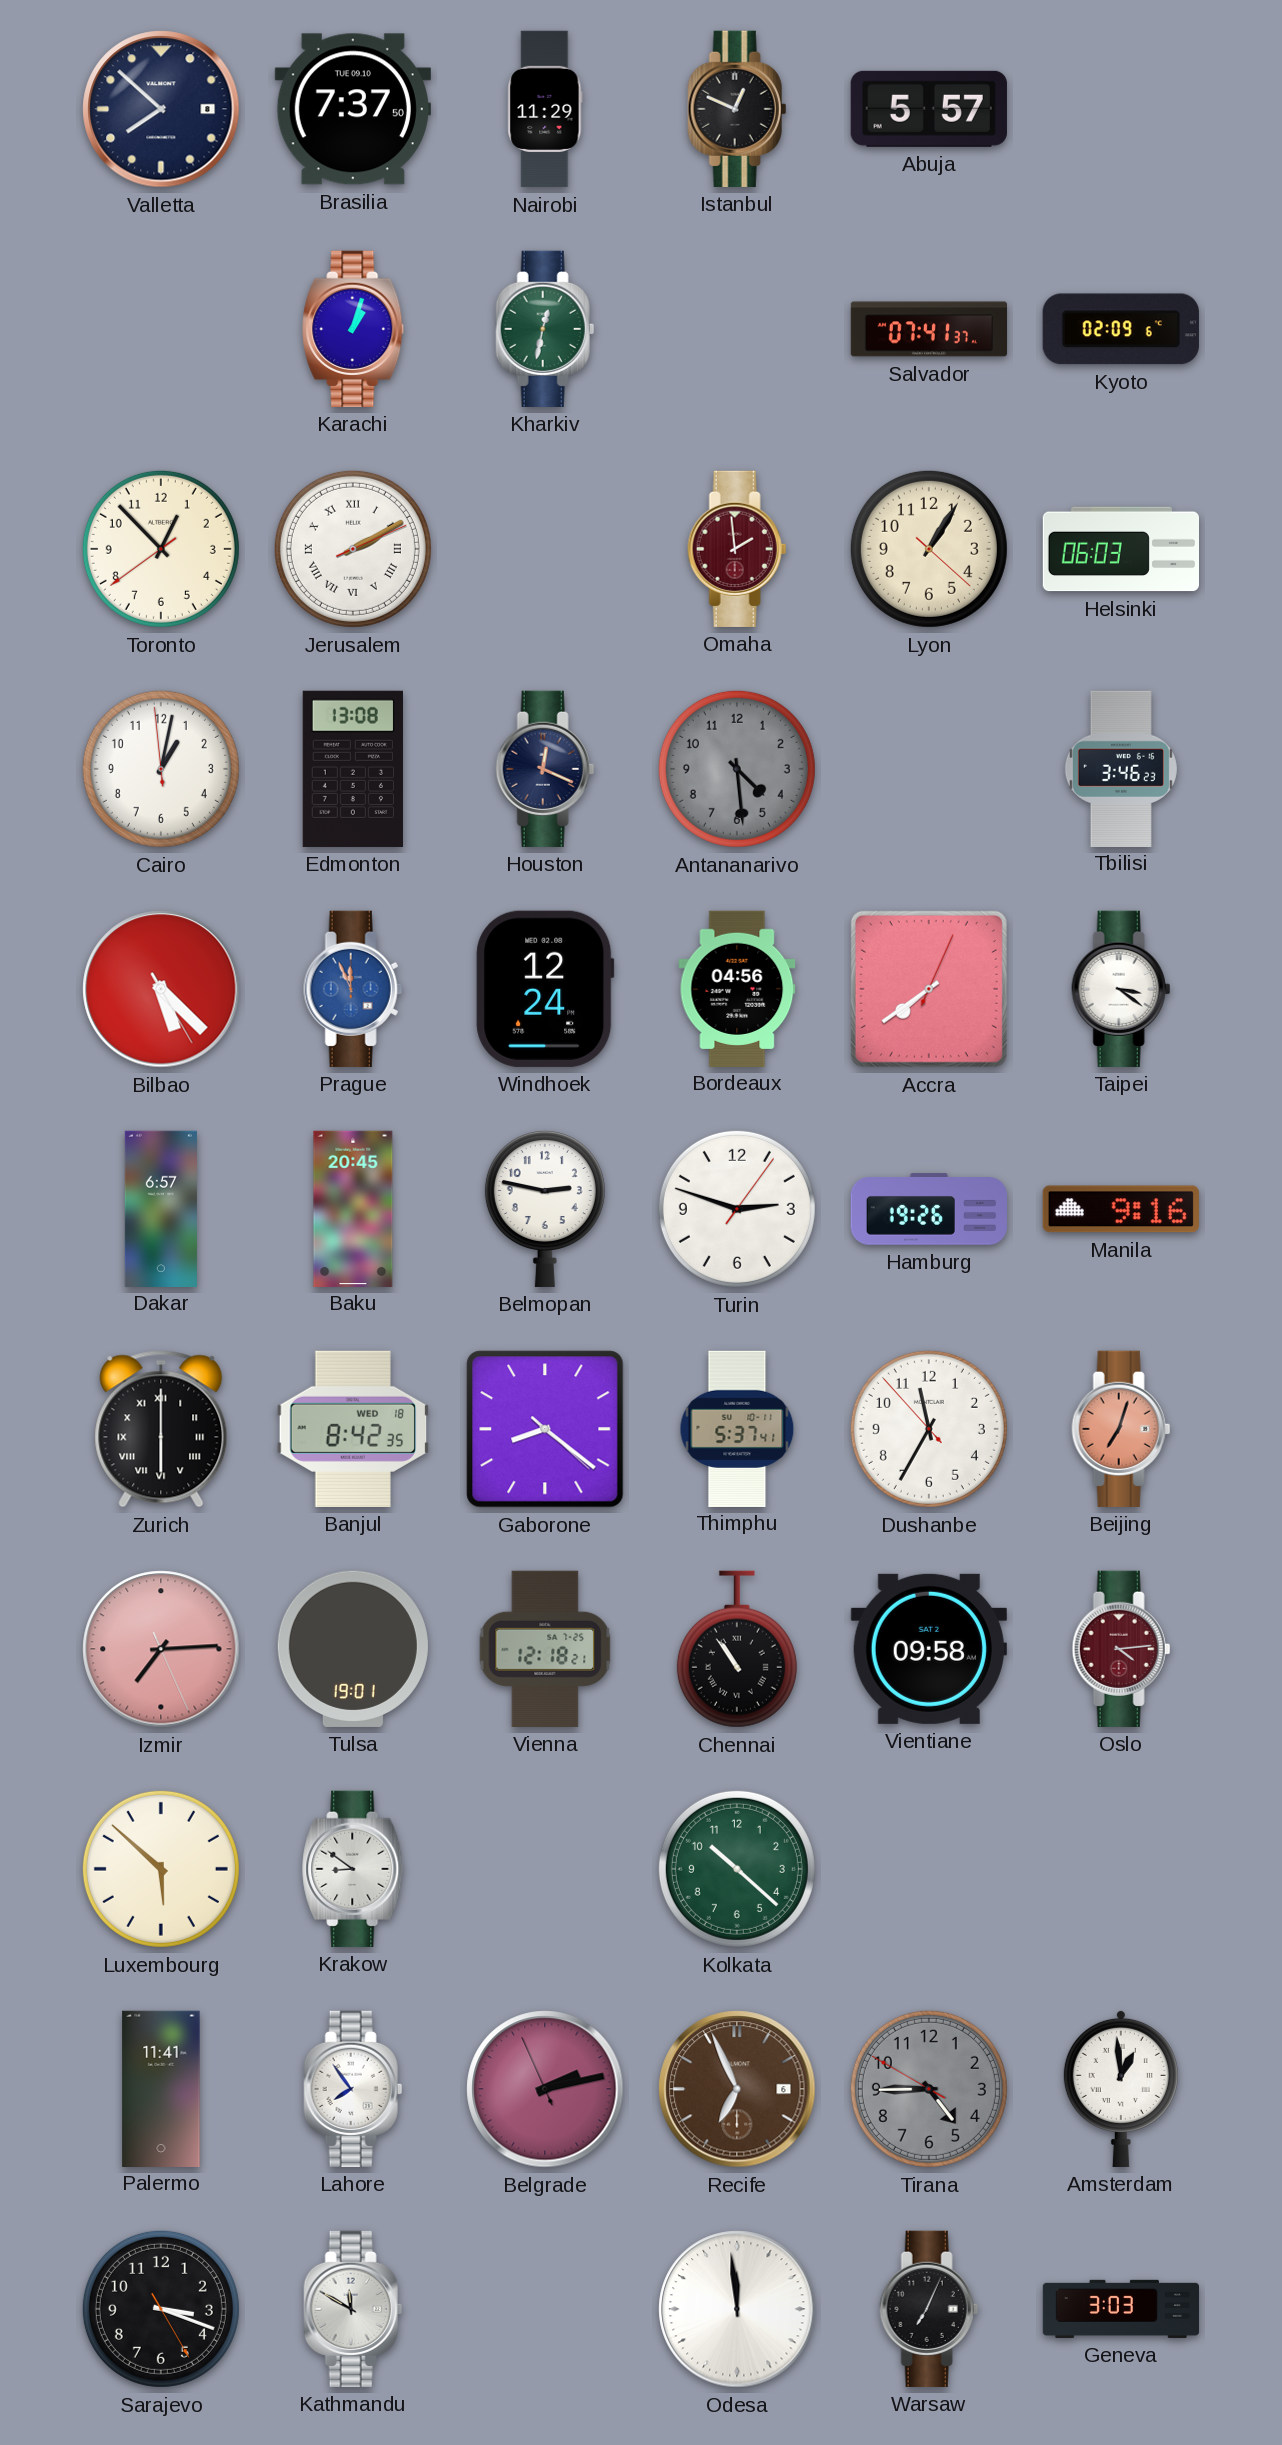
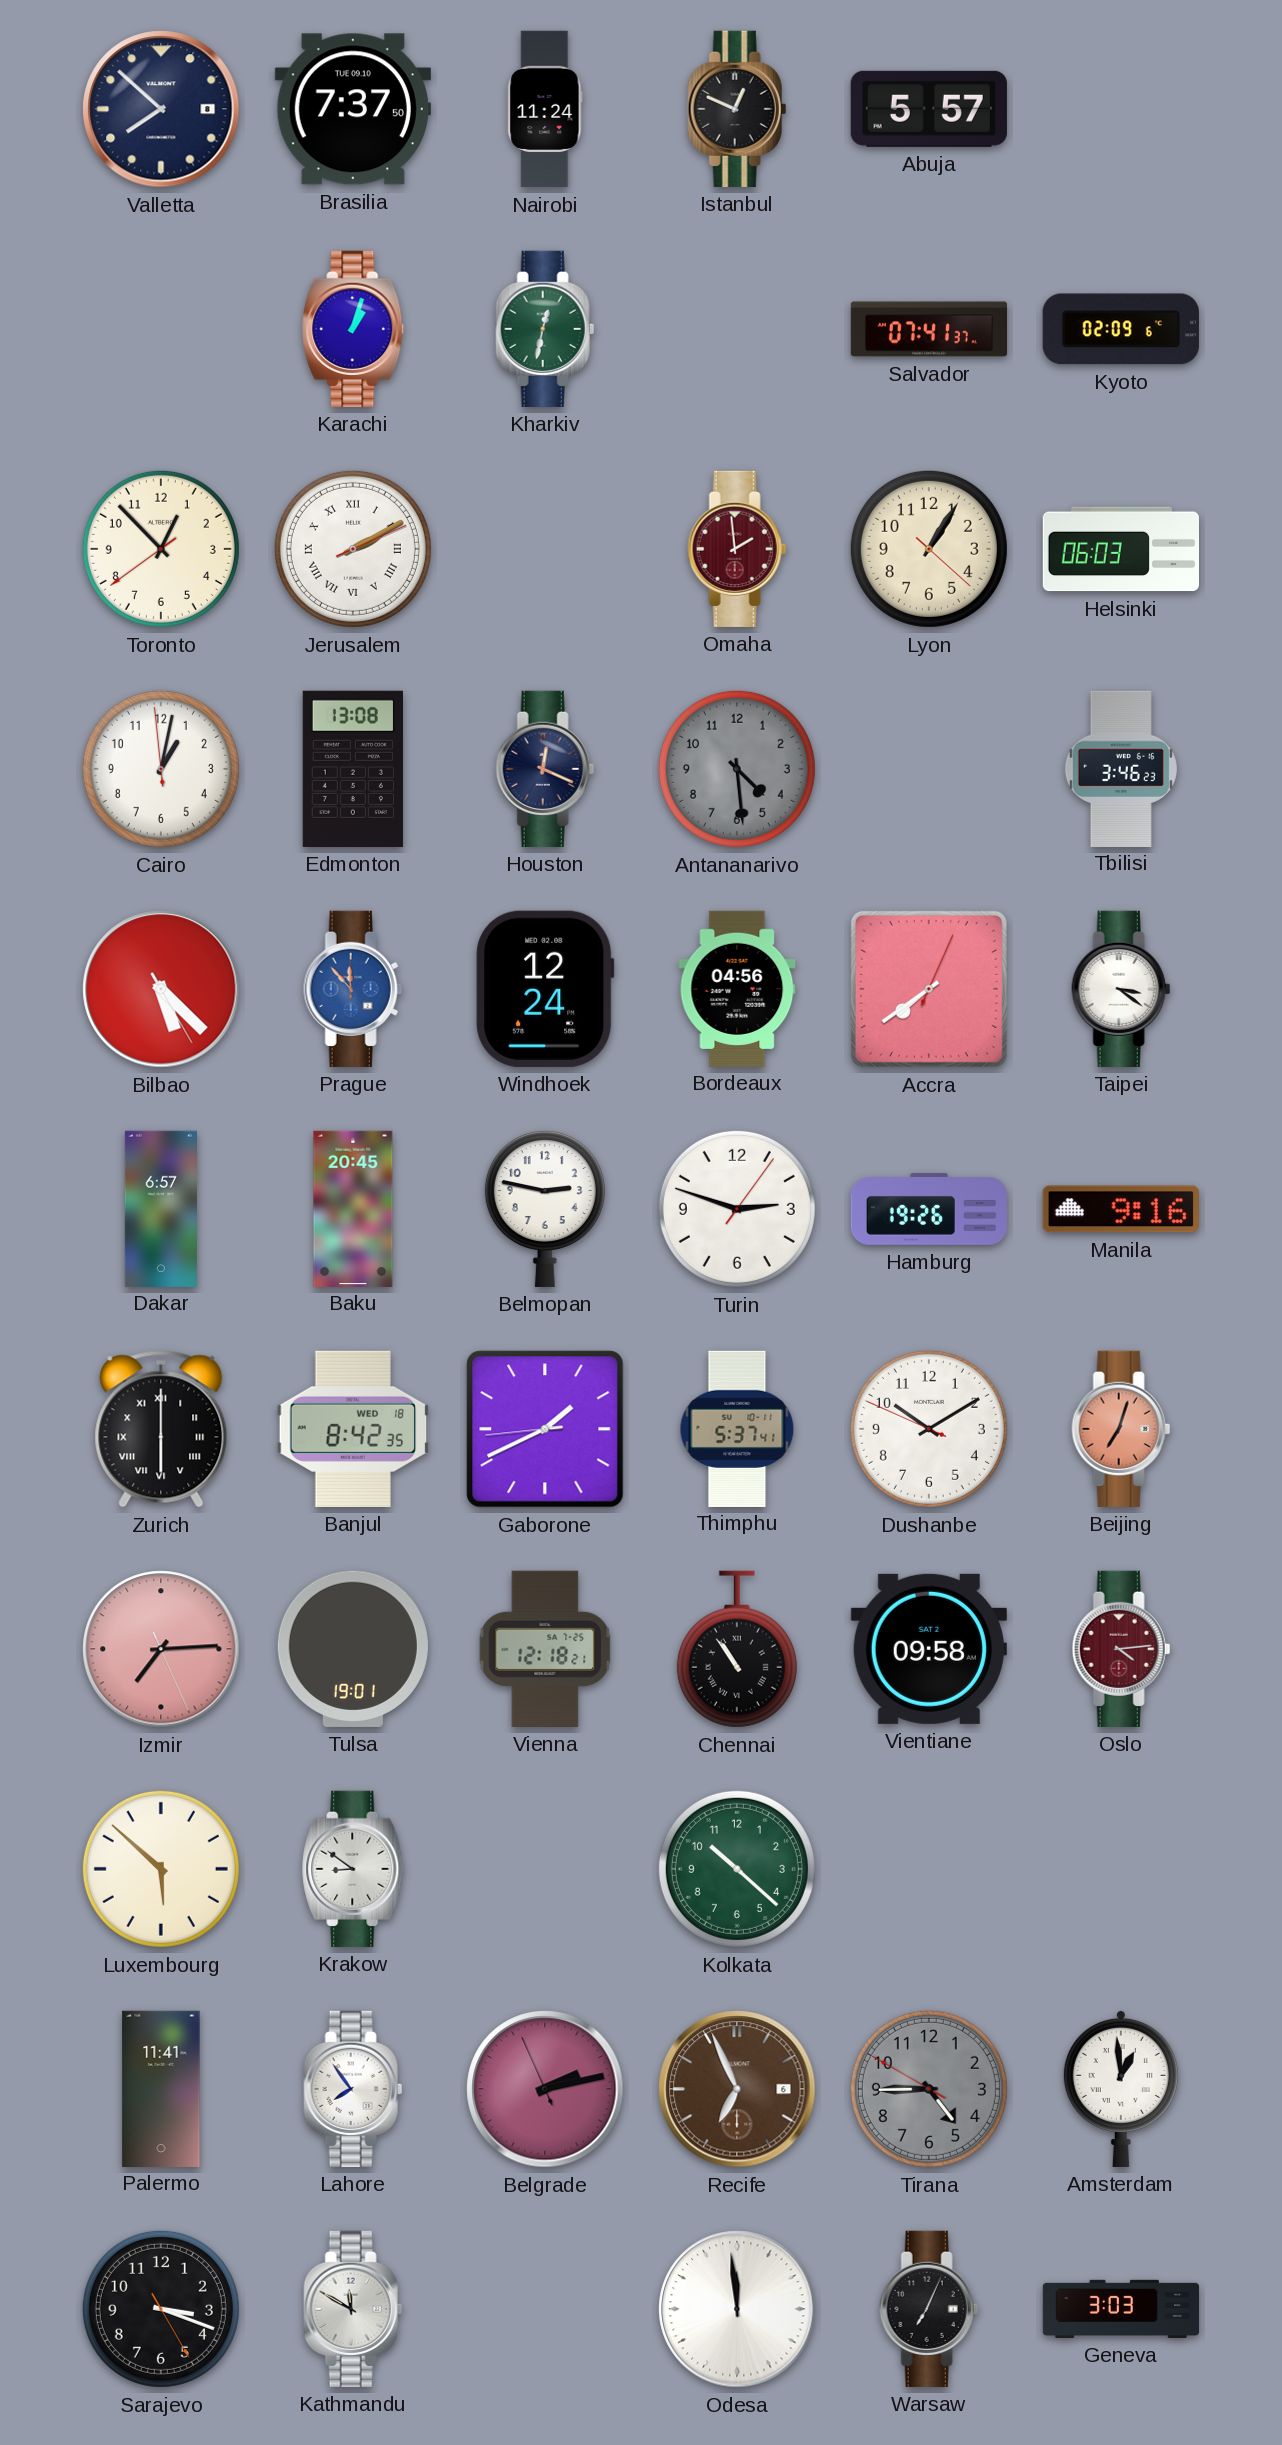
Nairobi: 11:29 -> 11:24
Prague: 11:56 -> 11:53
Gaborone: 8:21 -> 1:40
Dushanbe: 11:34 -> 10:09
